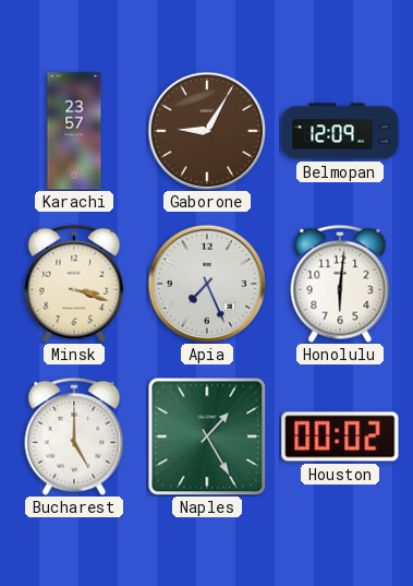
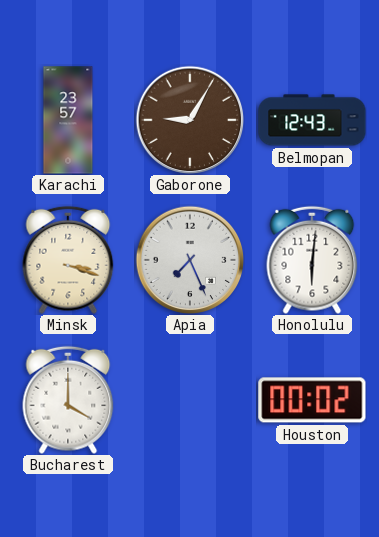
Belmopan: 12:09 -> 12:43
Bucharest: 5:00 -> 4:00
Naples: 1:25 -> none
